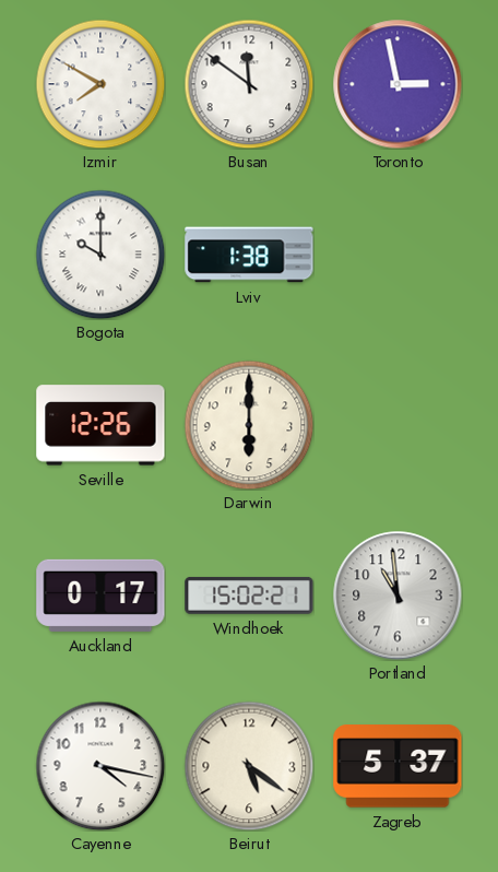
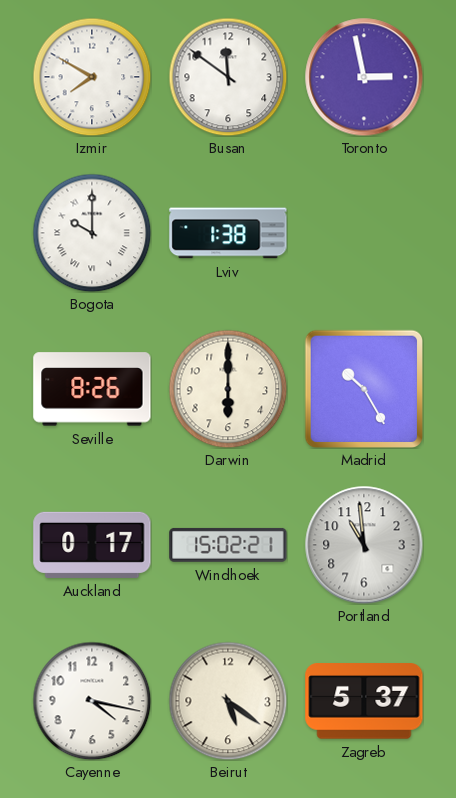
Seville: 12:26 -> 8:26
Madrid: none -> 10:25
